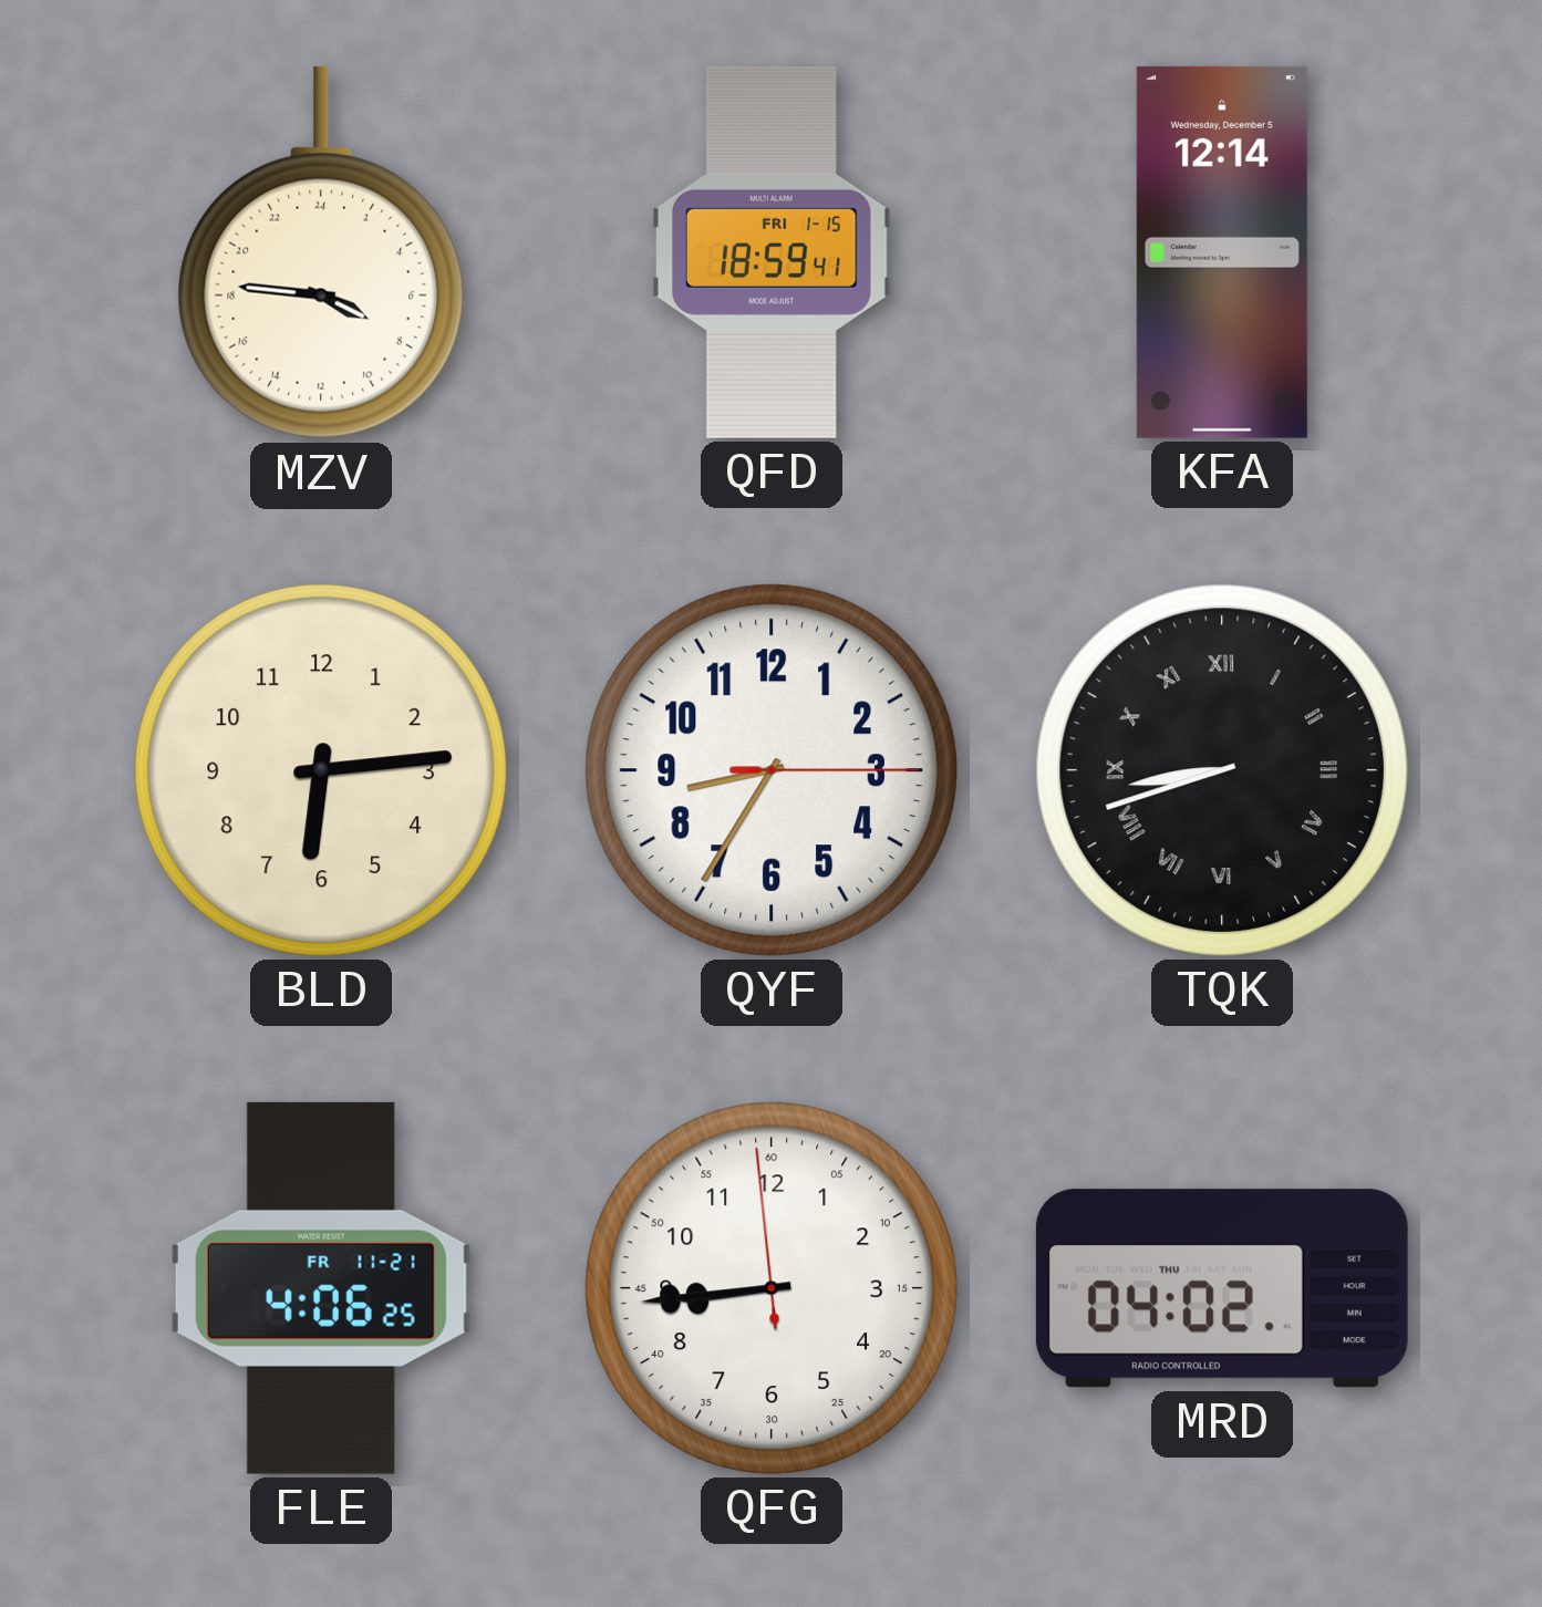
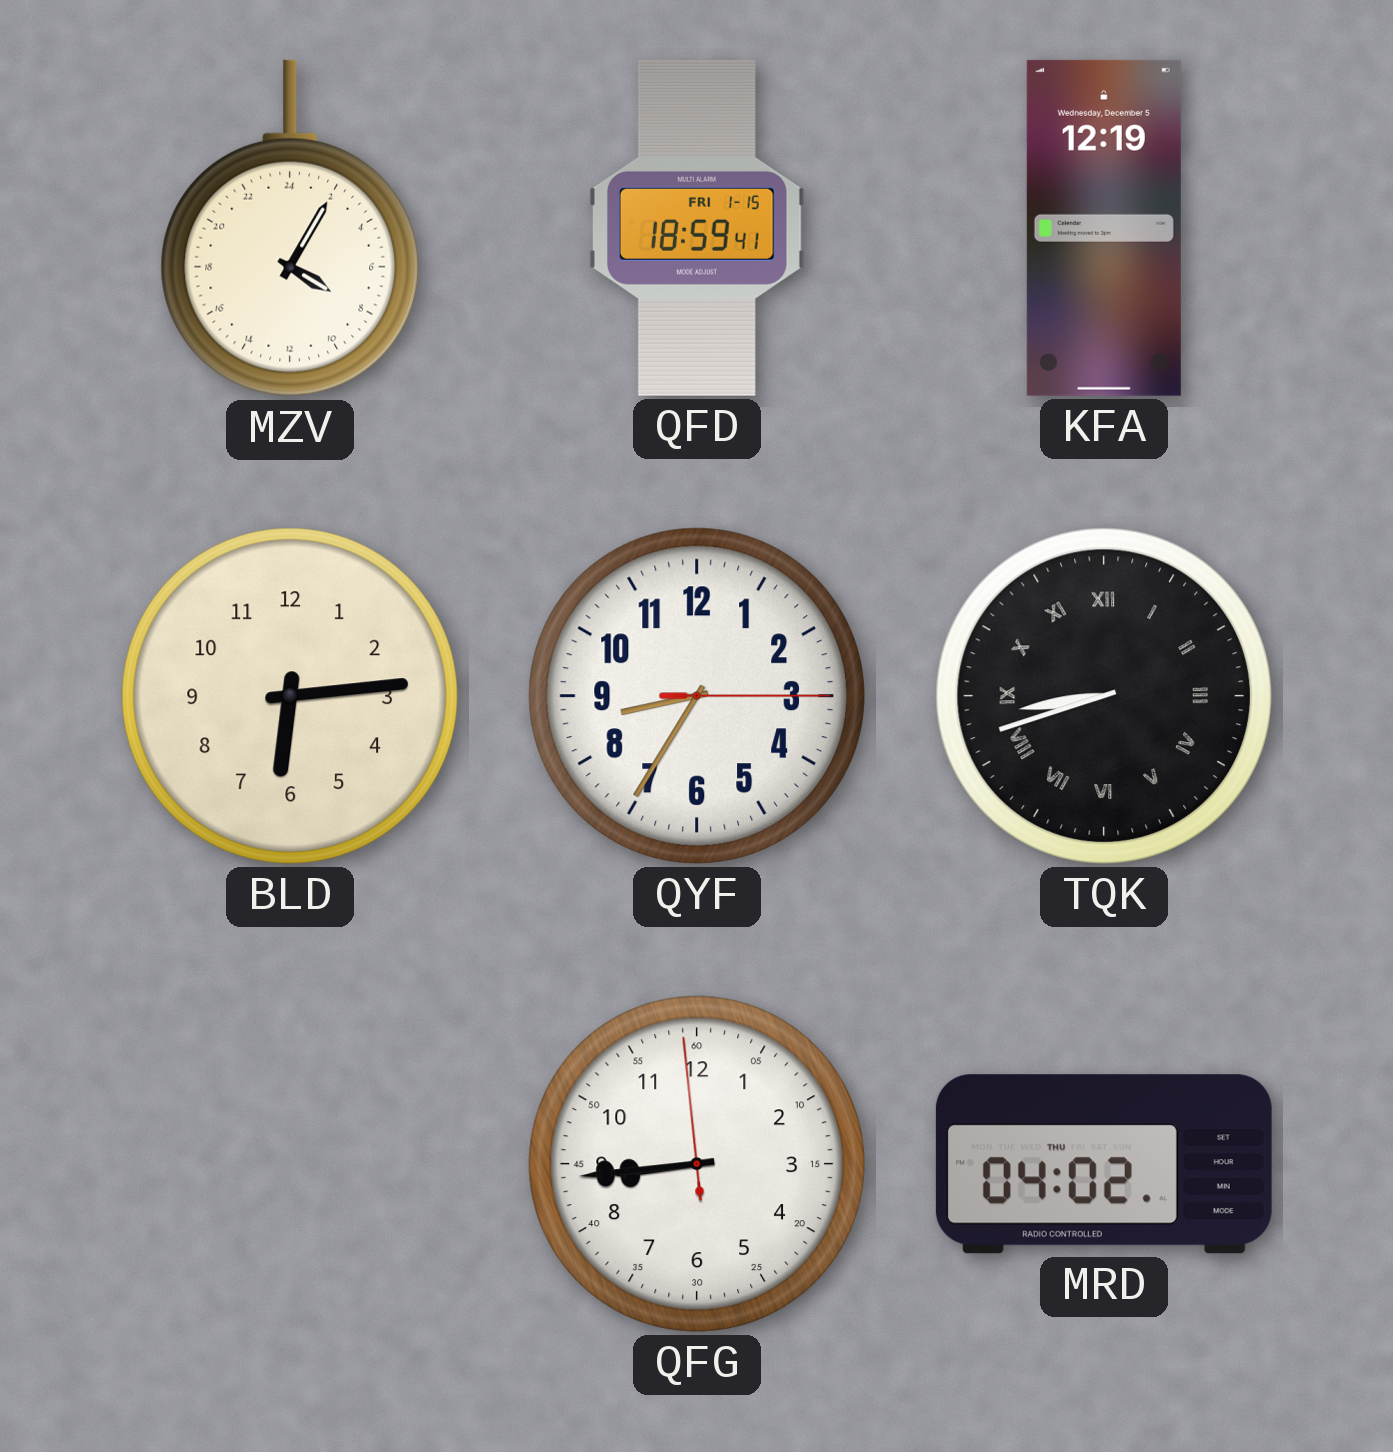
MZV: 7:46 -> 8:05
KFA: 12:14 -> 12:19
FLE: 4:06 -> none
